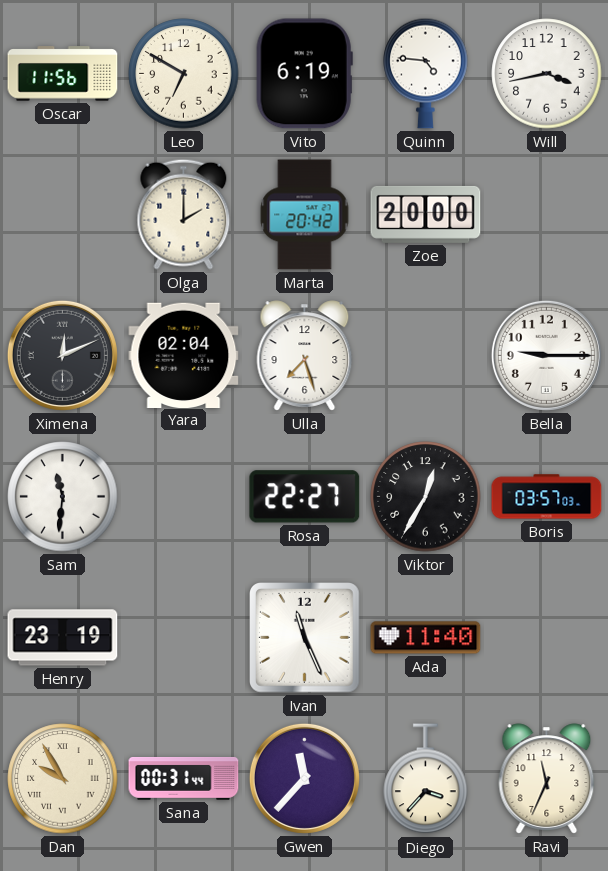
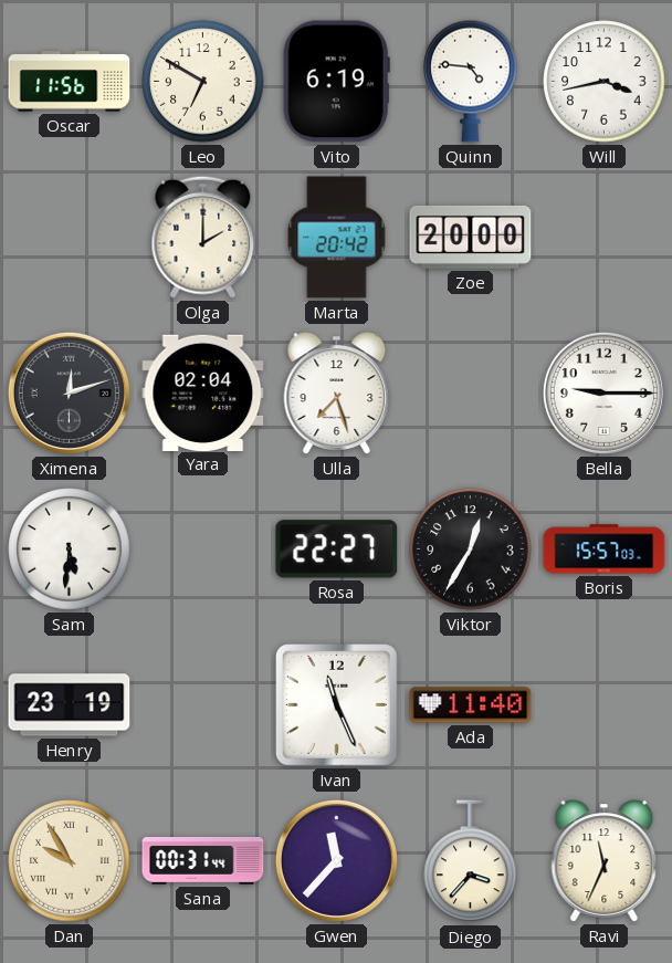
Ximena: 12:11 -> 12:12
Sam: 11:31 -> 5:31
Boris: 03:57 -> 15:57
